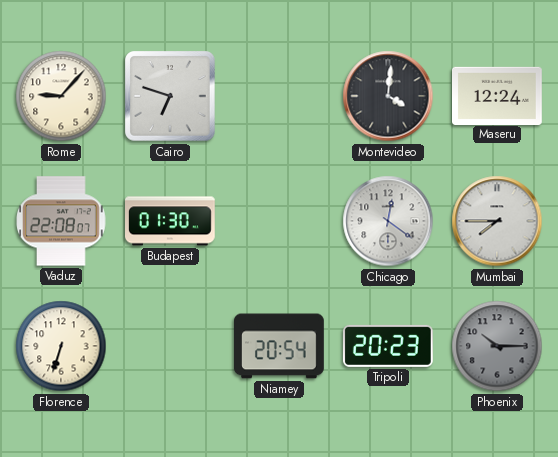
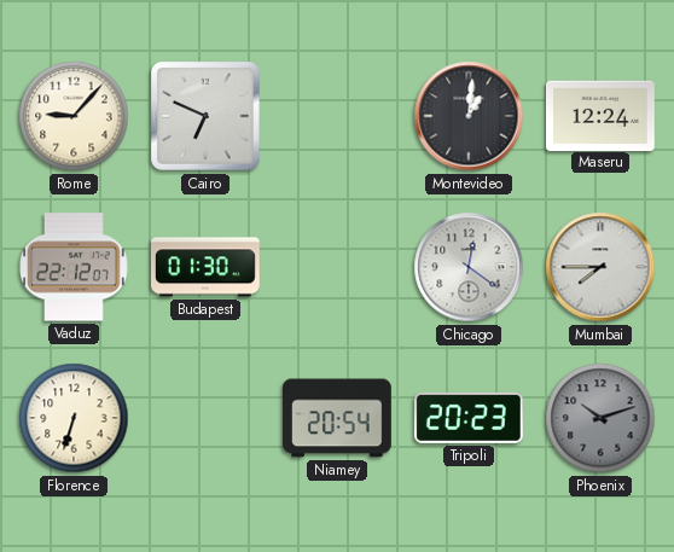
Cairo: 6:48 -> 6:49
Montevideo: 4:01 -> 1:01
Vaduz: 22:08 -> 22:12
Phoenix: 10:15 -> 10:12
